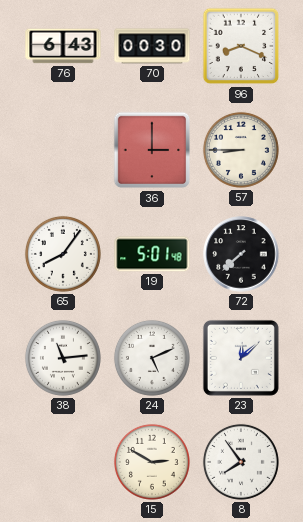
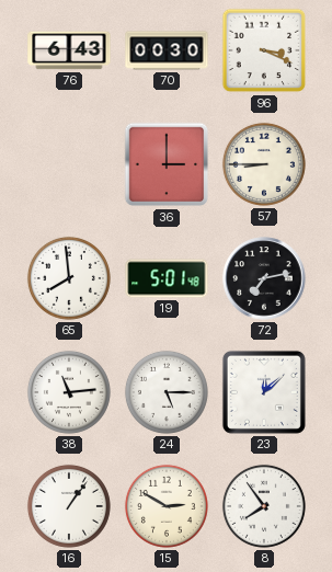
96: 8:19 -> 3:19
65: 8:06 -> 7:59
72: 7:38 -> 7:13
24: 5:11 -> 5:15
16: none -> 1:06
